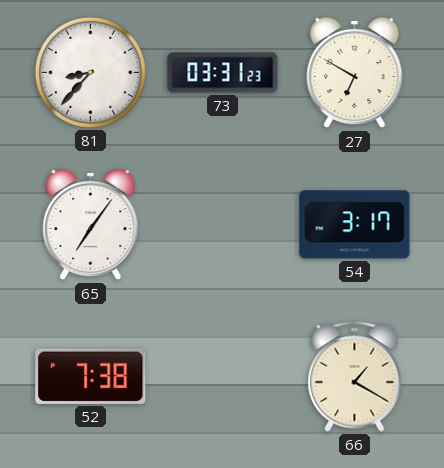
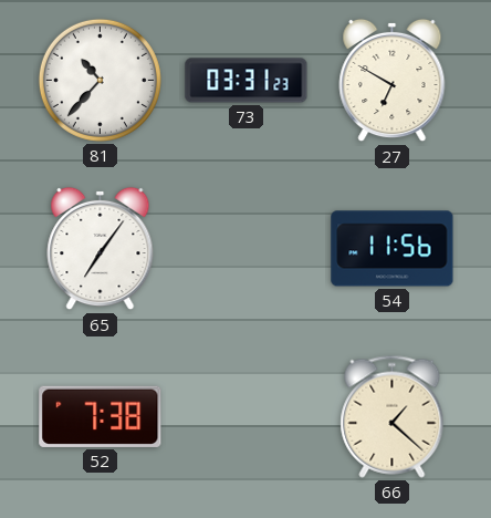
81: 8:37 -> 10:37
54: 3:17 -> 11:56
66: 1:20 -> 1:22
